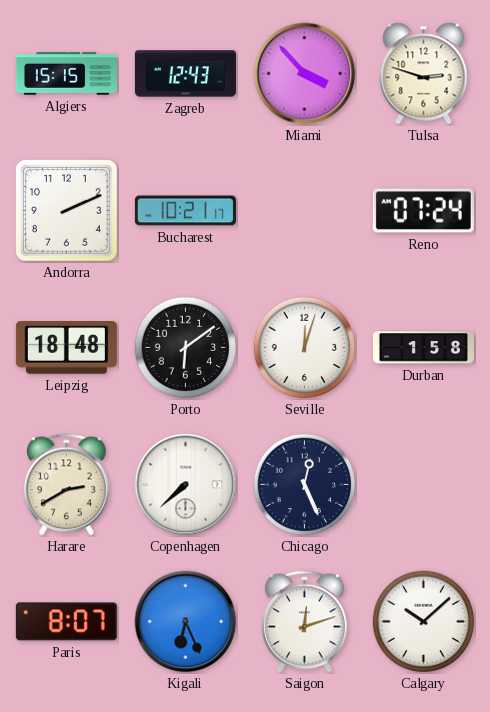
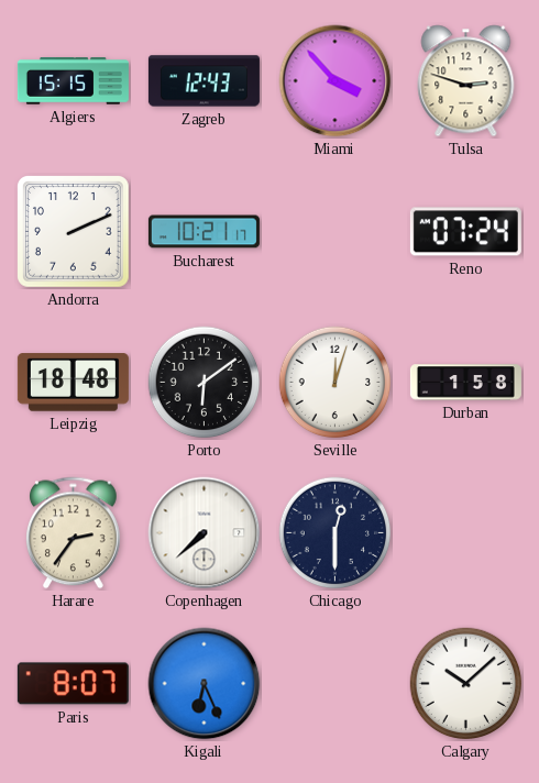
Harare: 2:40 -> 2:36
Chicago: 12:26 -> 12:30
Saigon: 12:12 -> none
